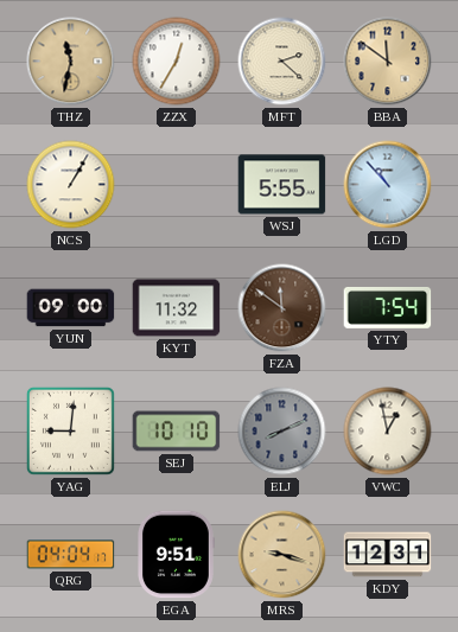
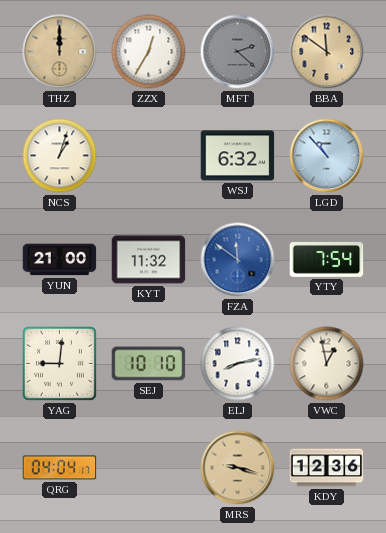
THZ: 11:32 -> 12:00
MFT dial: cream -> grey
NCS: 1:05 -> 1:03
WSJ: 5:55 -> 6:32
YUN: 09:00 -> 21:00
FZA dial: brown -> blue
ELJ: 8:11 -> 8:13
ELJ dial: grey -> white
EGA: 9:51 -> none
KDY: 12:31 -> 12:36
